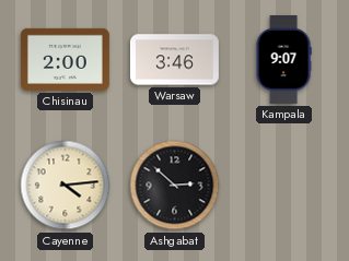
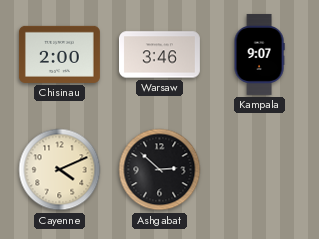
Cayenne: 4:14 -> 4:11
